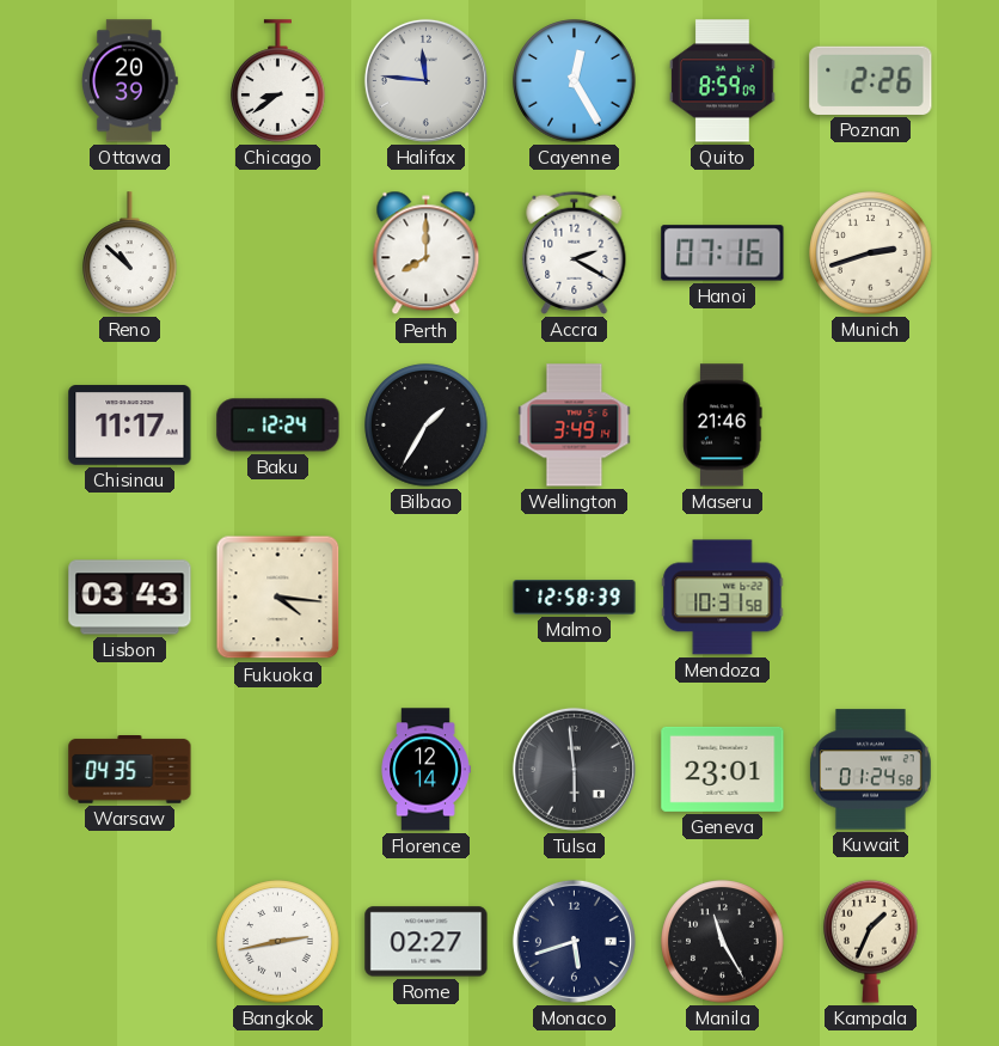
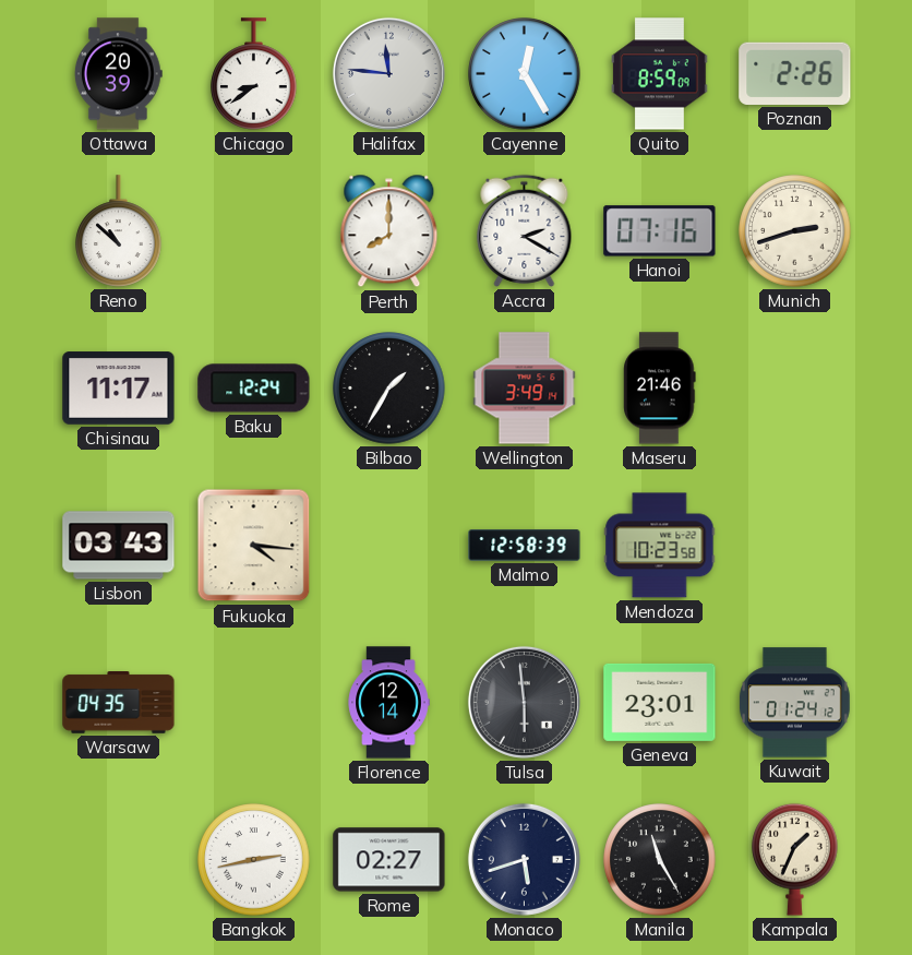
Mendoza: 10:31 -> 10:23
Kuwait: 01:24:58 -> 01:24:12
